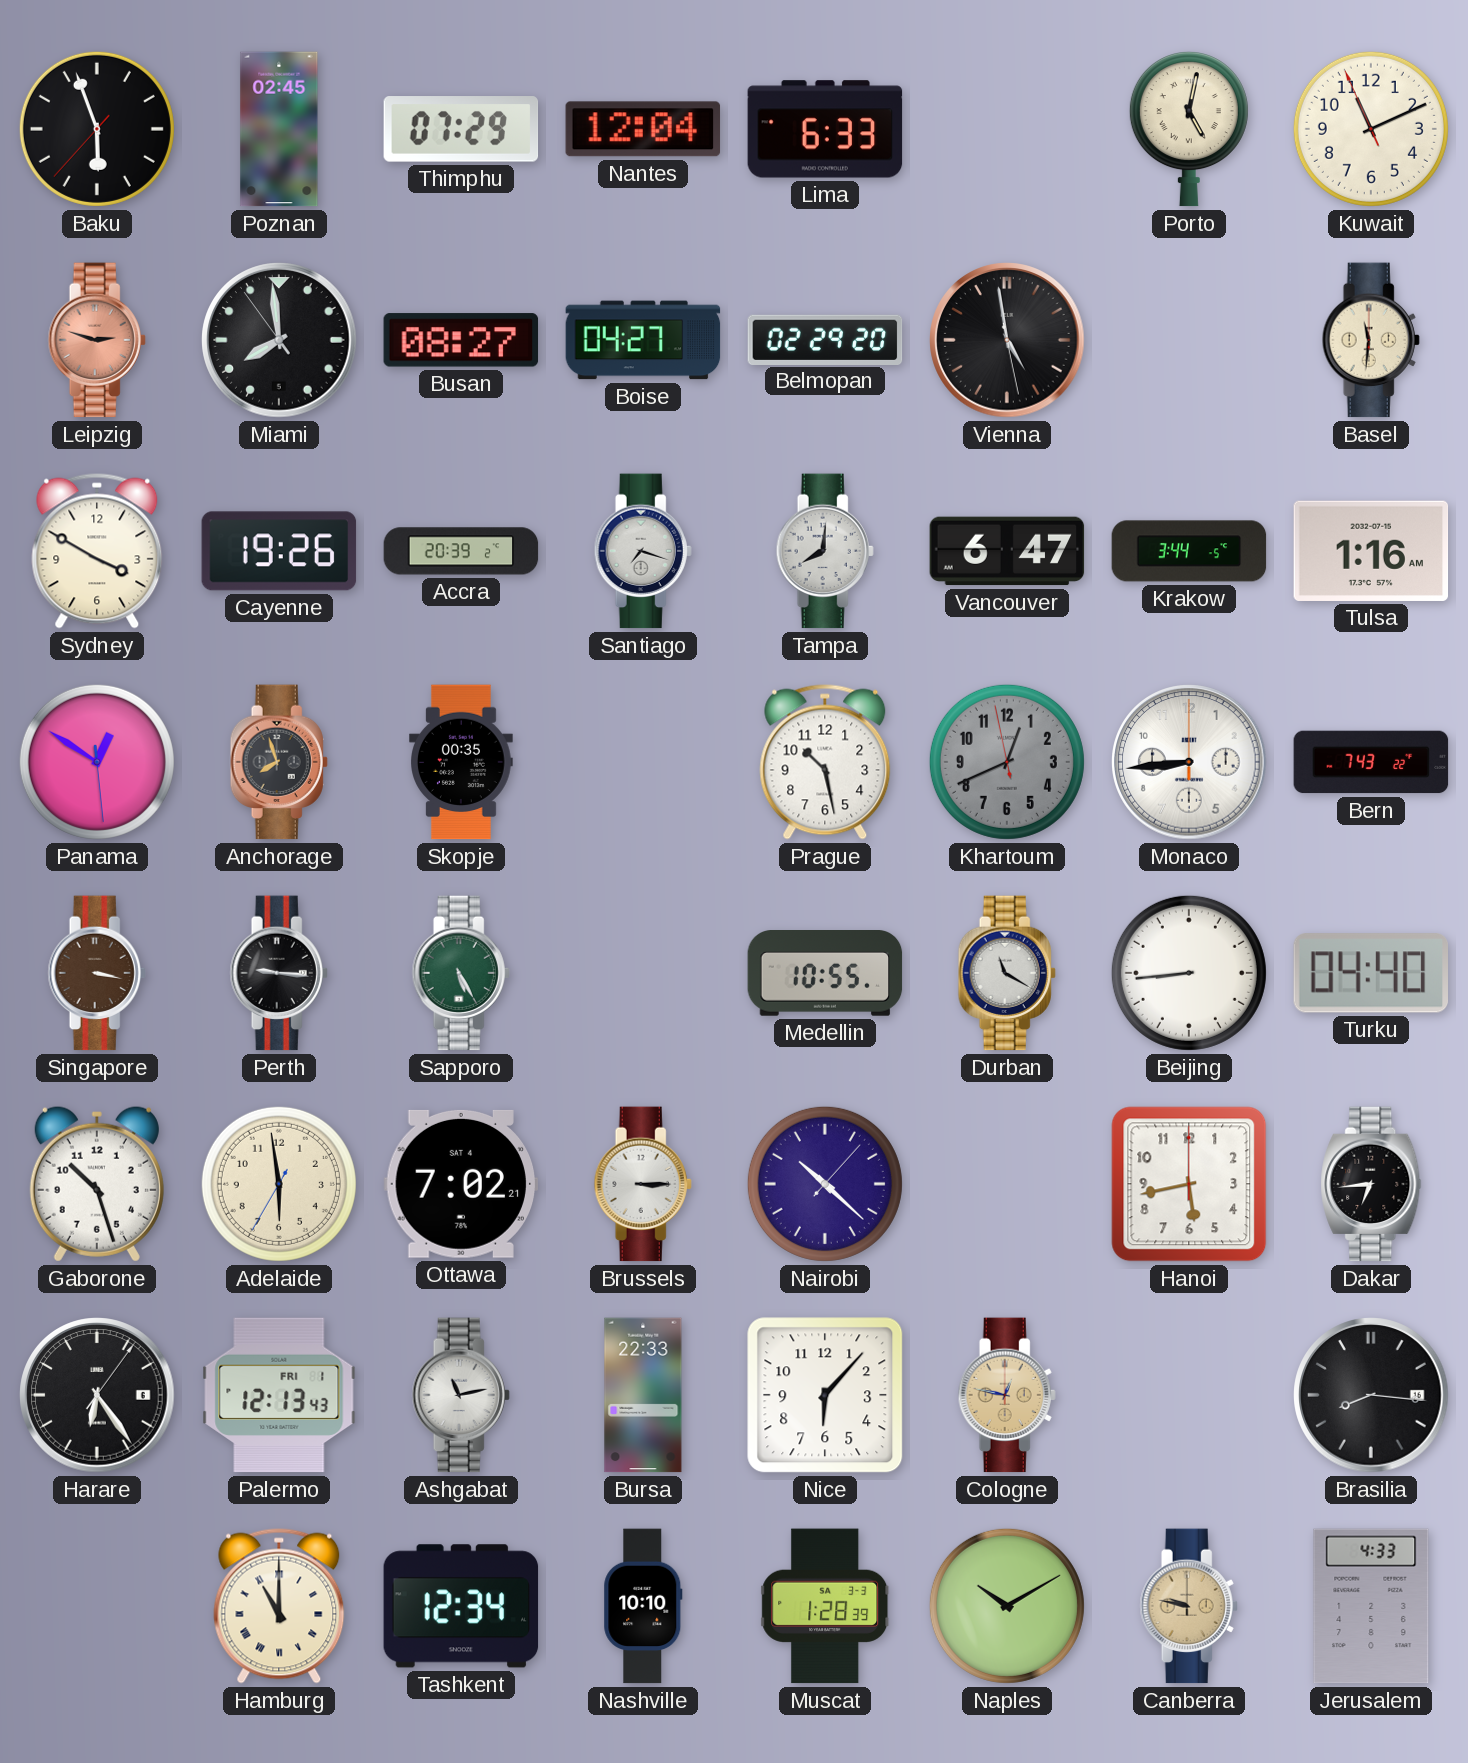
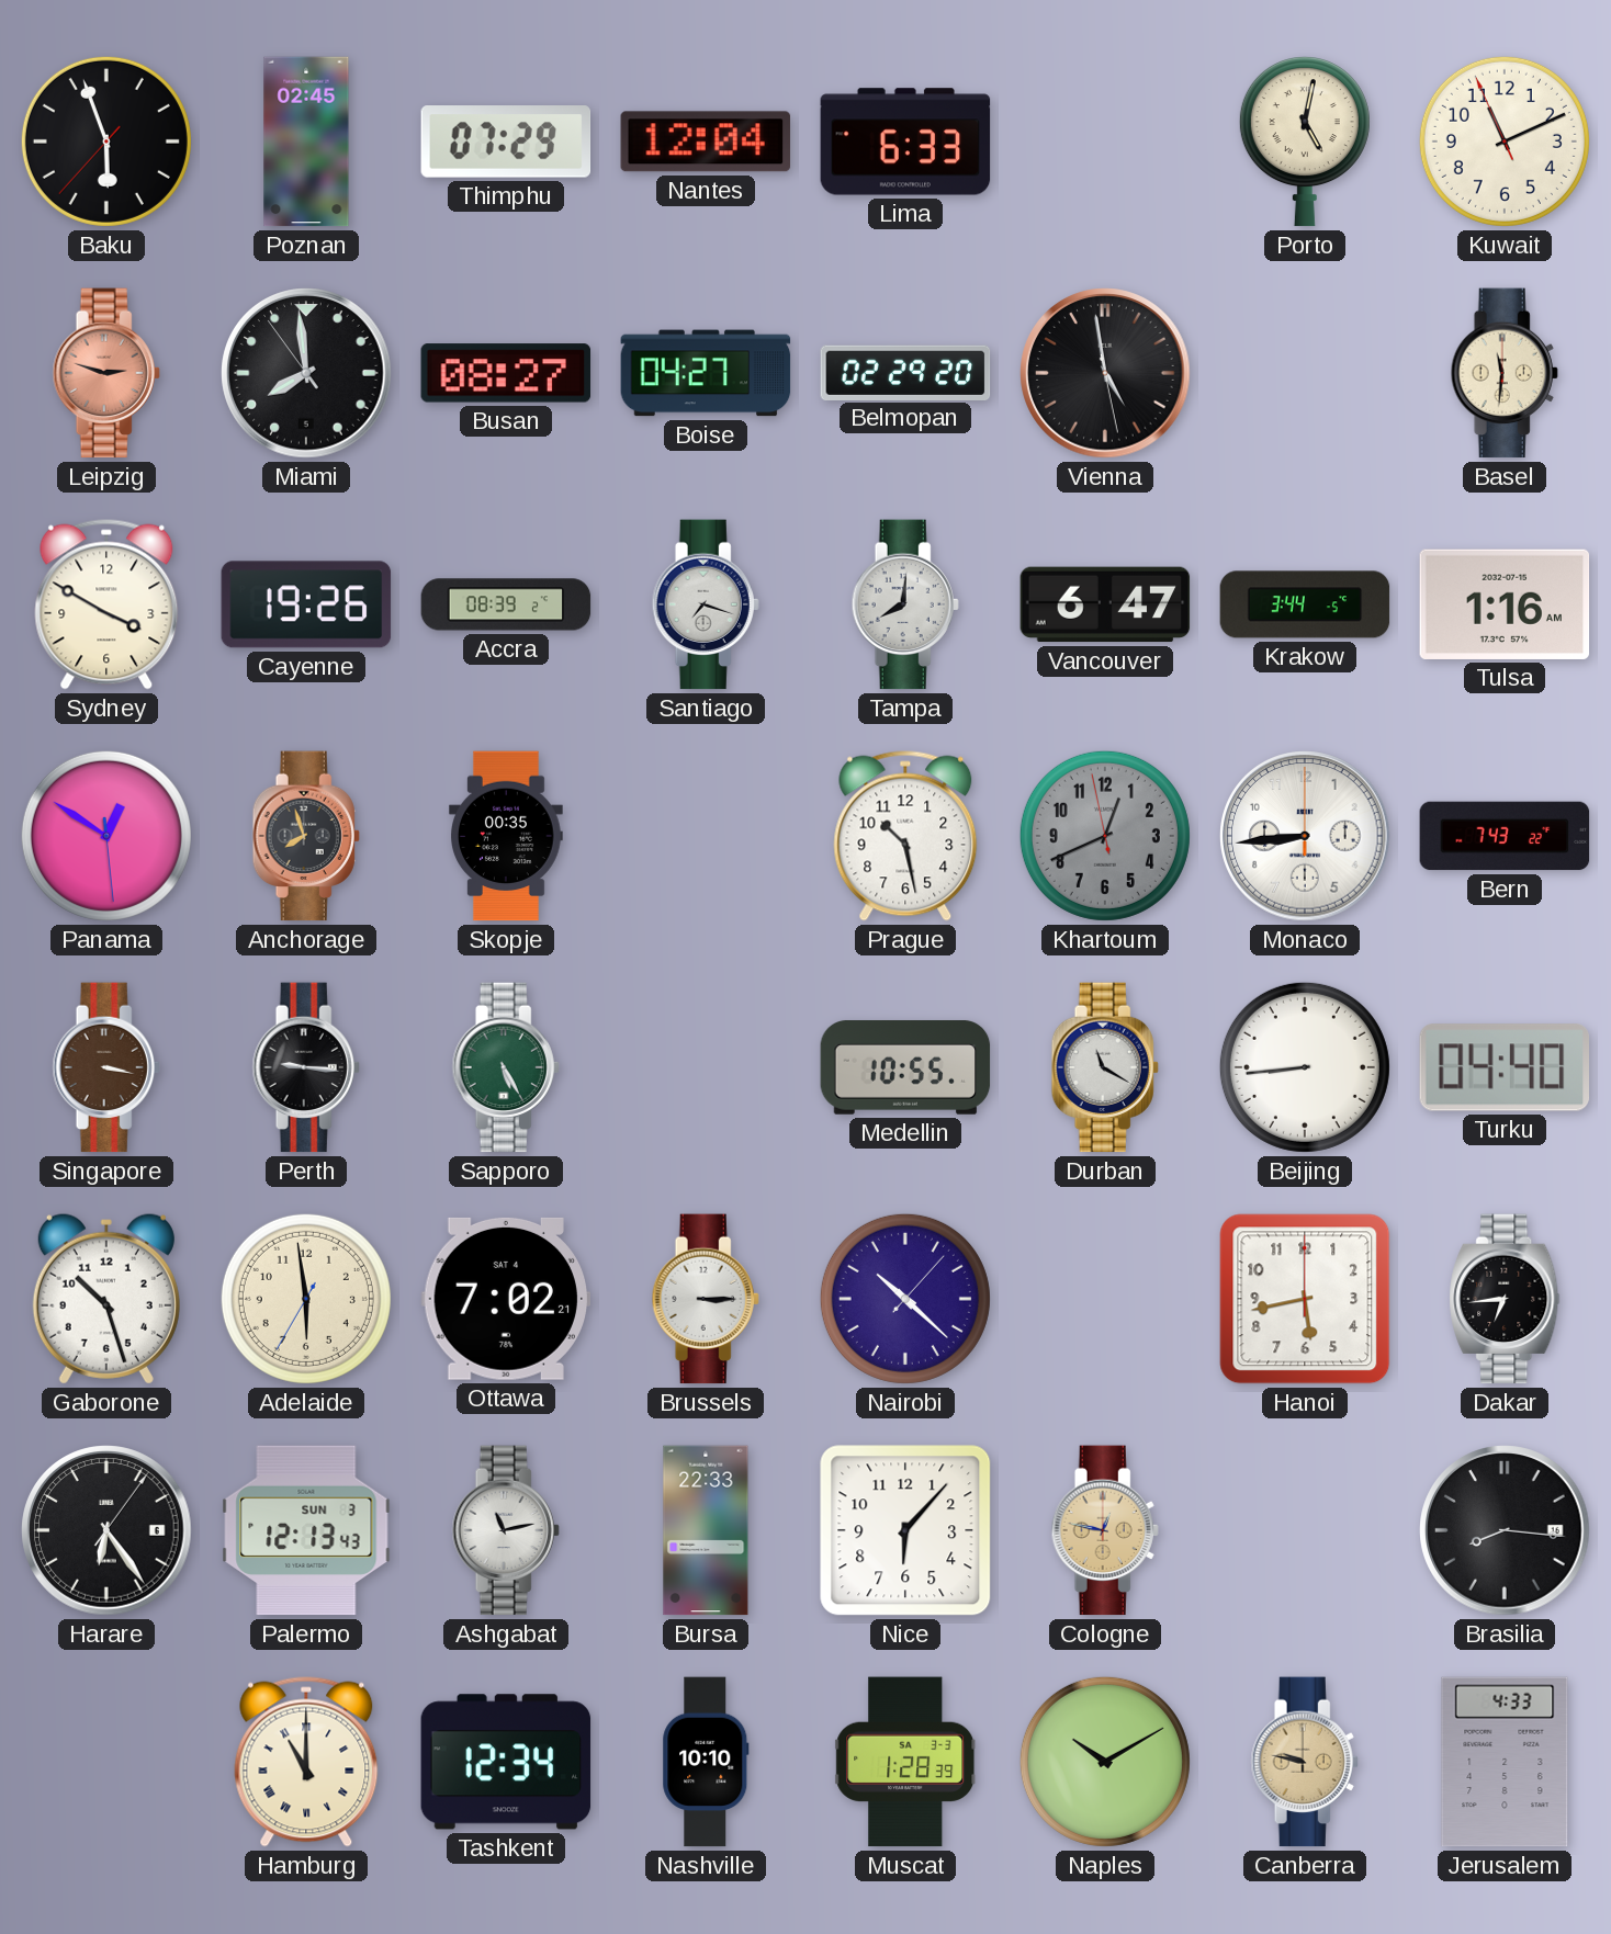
Accra: 20:39 -> 08:39
Palermo date: FRI 1 -> SUN 3
